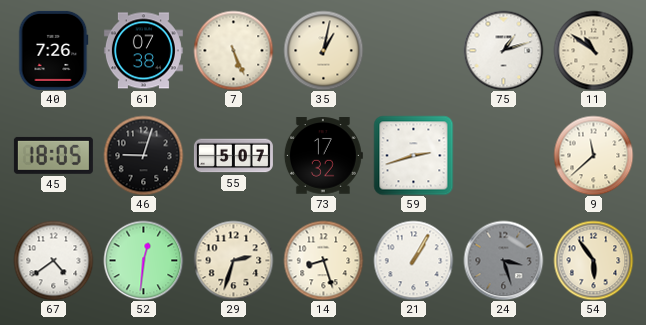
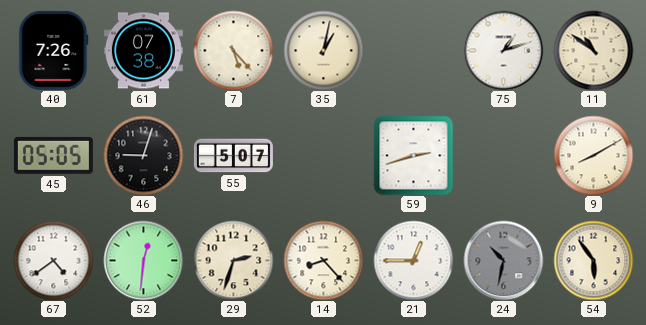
7: 5:26 -> 5:23
45: 18:05 -> 05:05
73: 17:32 -> none
9: 11:38 -> 8:10
14: 8:27 -> 8:23
21: 1:05 -> 12:45
24: 3:27 -> 10:32
